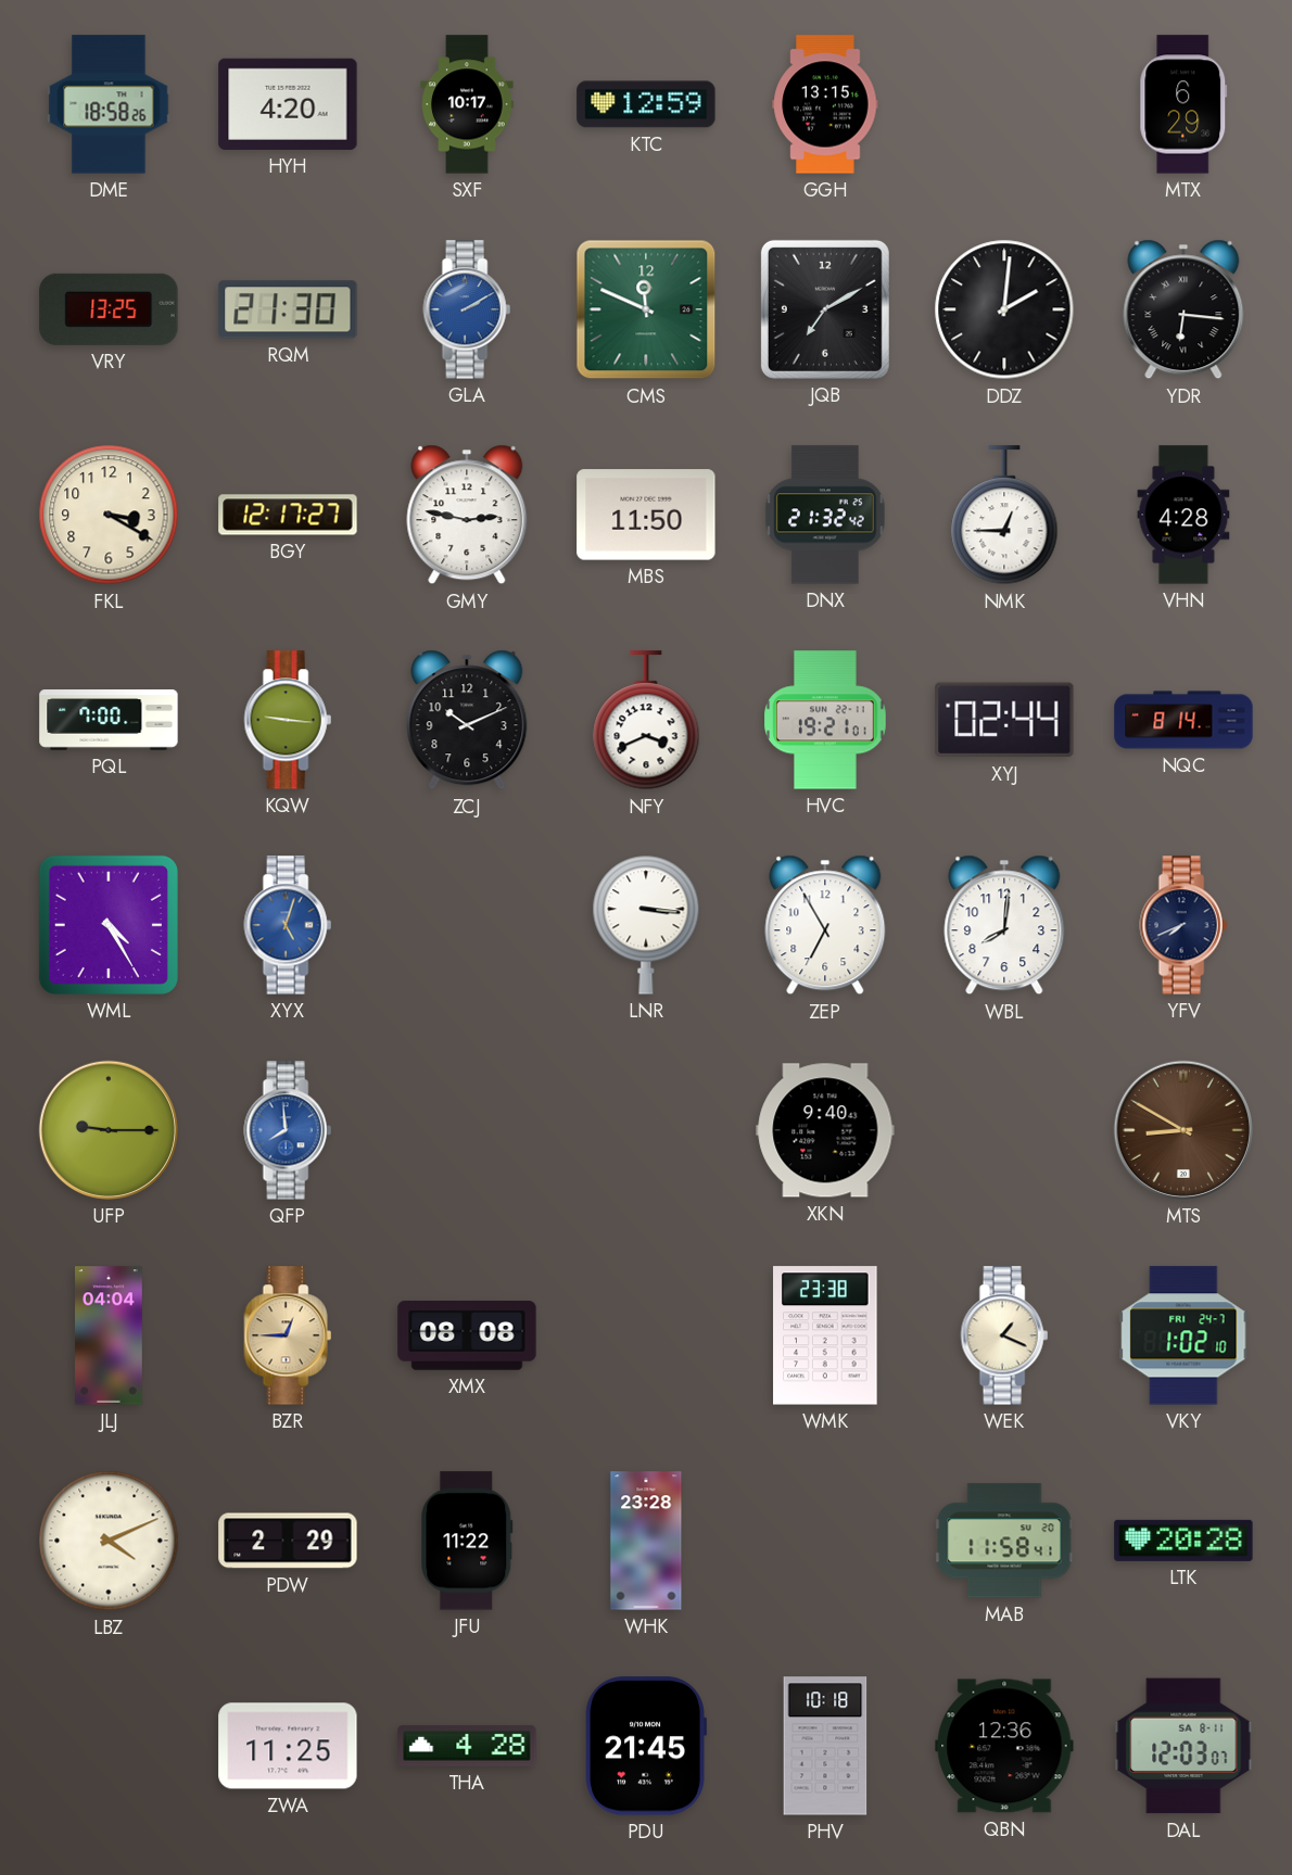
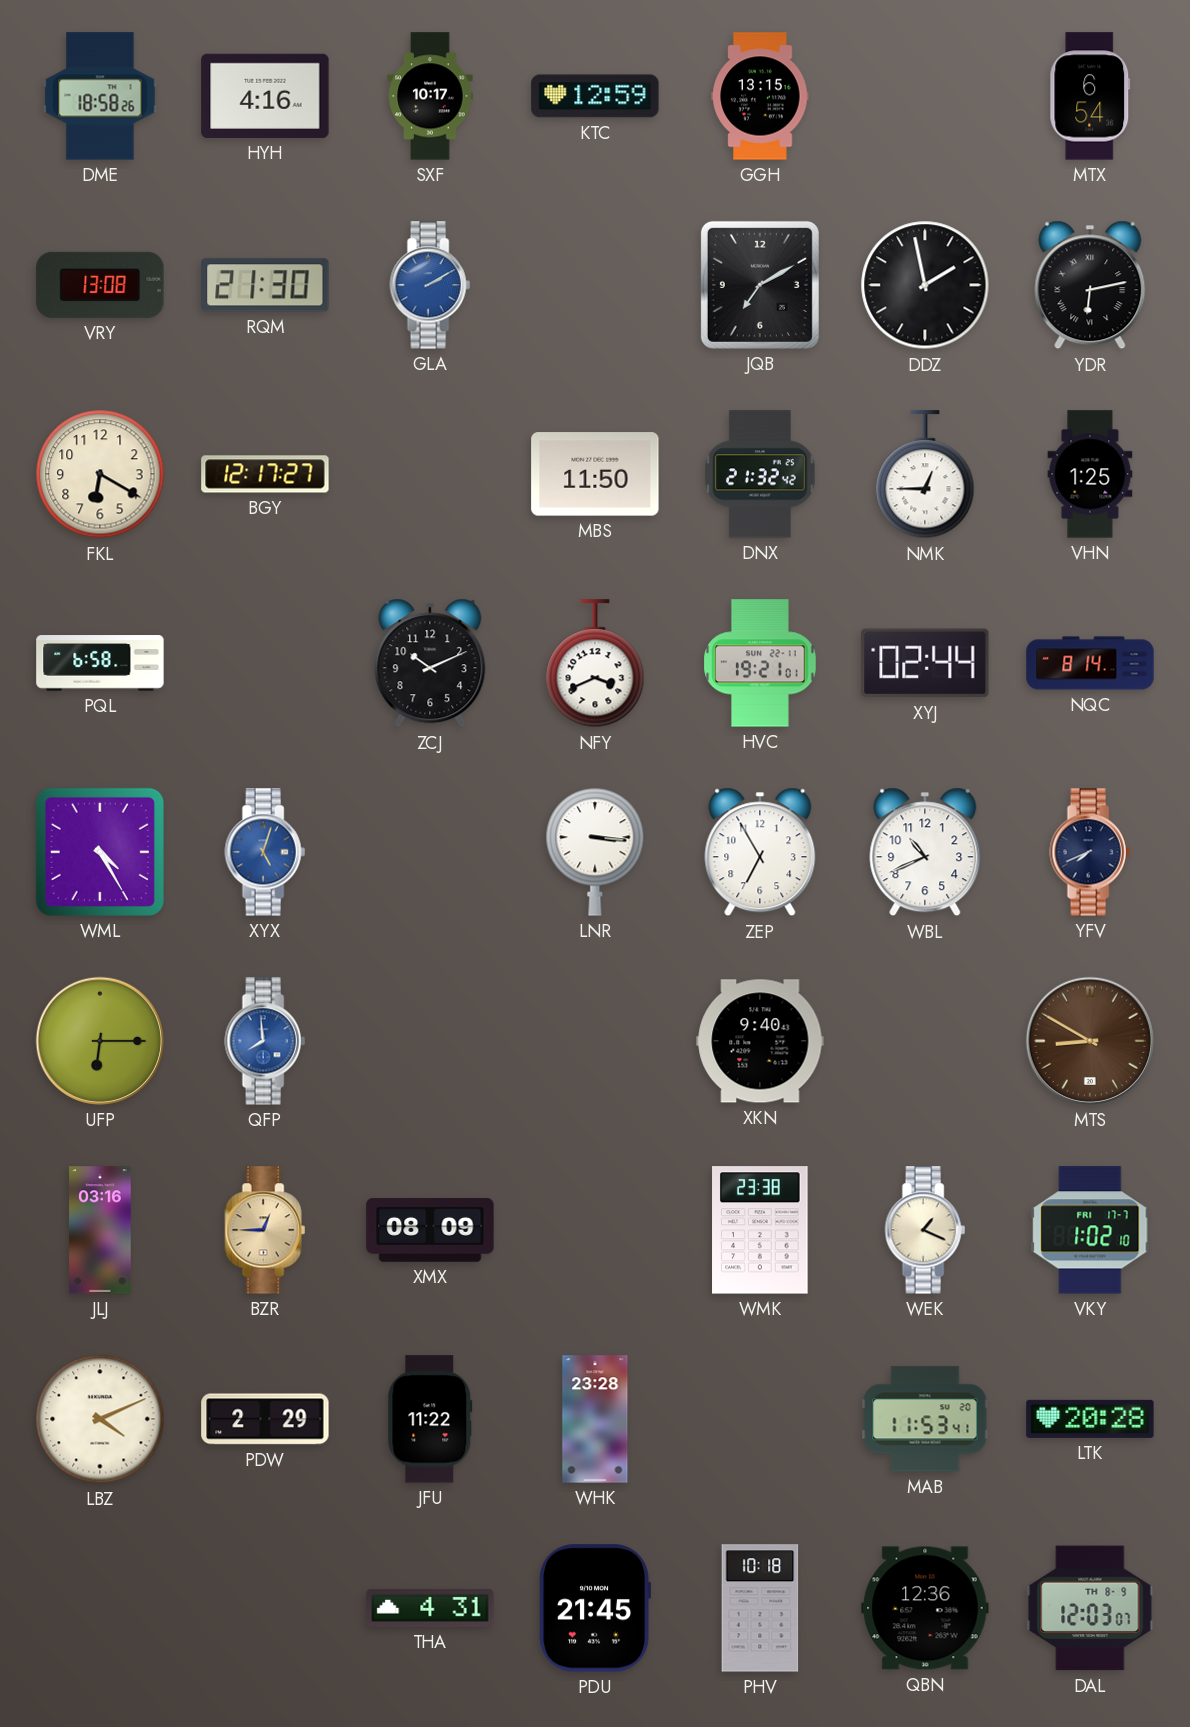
HYH: 4:20 -> 4:16
MTX: 6:29 -> 6:54
VRY: 13:25 -> 13:08
CMS: 11:49 -> none
DDZ: 2:01 -> 1:58
YDR: 6:16 -> 6:13
FKL: 3:20 -> 6:20
GMY: 2:47 -> none
VHN: 4:28 -> 1:25
PQL: 7:00 -> 6:58
KQW: 9:16 -> none
WBL: 8:01 -> 10:41
UFP: 9:15 -> 6:15
JLJ: 04:04 -> 03:16
XMX: 08:08 -> 08:09
VKY date: FRI 24-7 -> FRI 17-7
MAB: 11:58 -> 11:53
ZWA: 11:25 -> none
THA: 4:28 -> 4:31
DAL date: SA 8-11 -> TH 8-9
